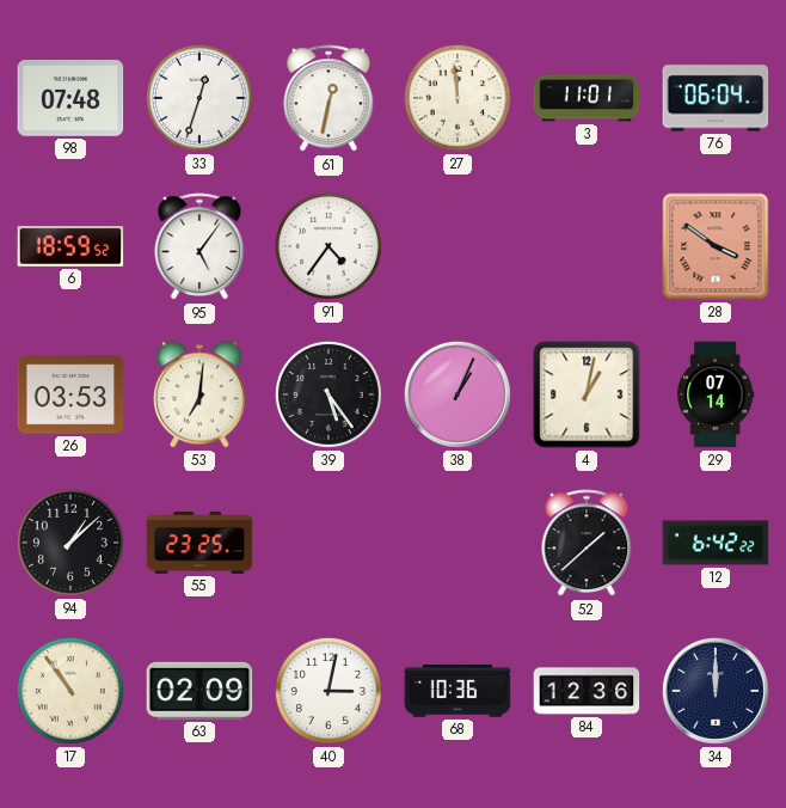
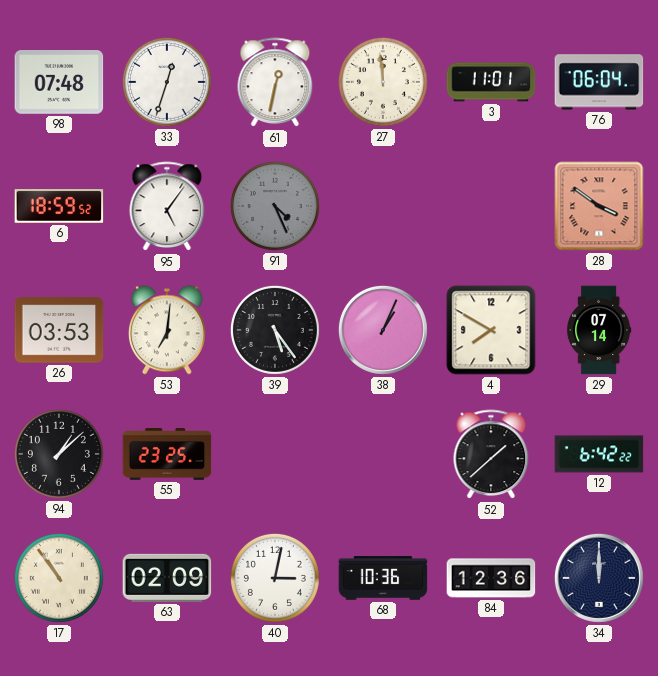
91: 4:36 -> 4:26
91 dial: white -> grey
4: 1:02 -> 7:50
